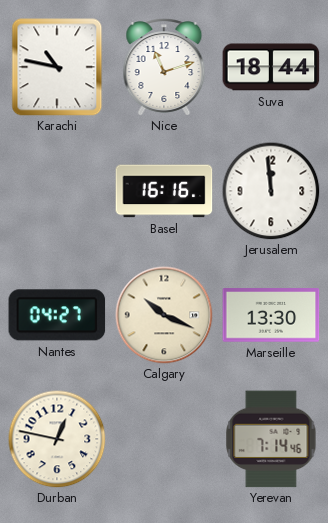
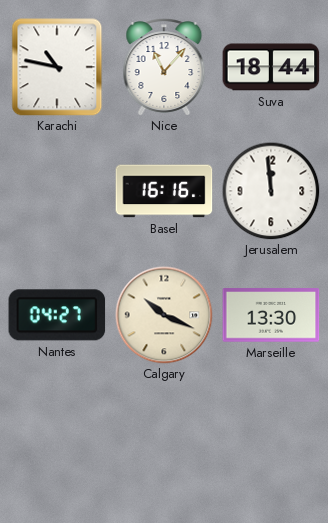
Nice: 11:12 -> 11:07
Durban: 12:47 -> none
Yerevan: 7:14 -> none
